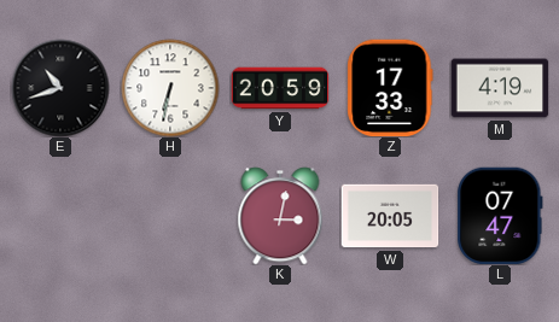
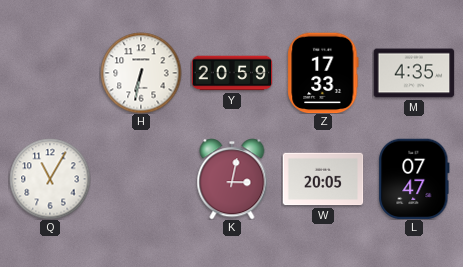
E: 10:42 -> none
M: 4:19 -> 4:35
Q: none -> 11:05
